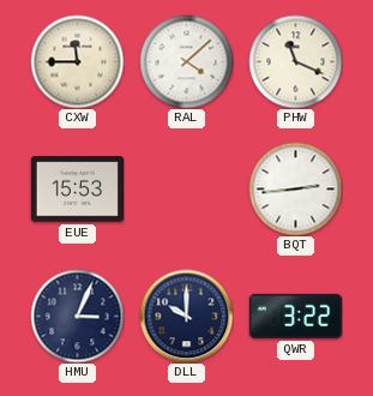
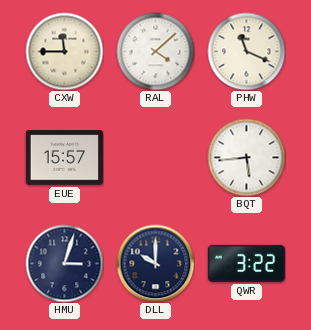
EUE: 15:53 -> 15:57
BQT: 2:44 -> 5:44
HMU: 3:04 -> 3:03
